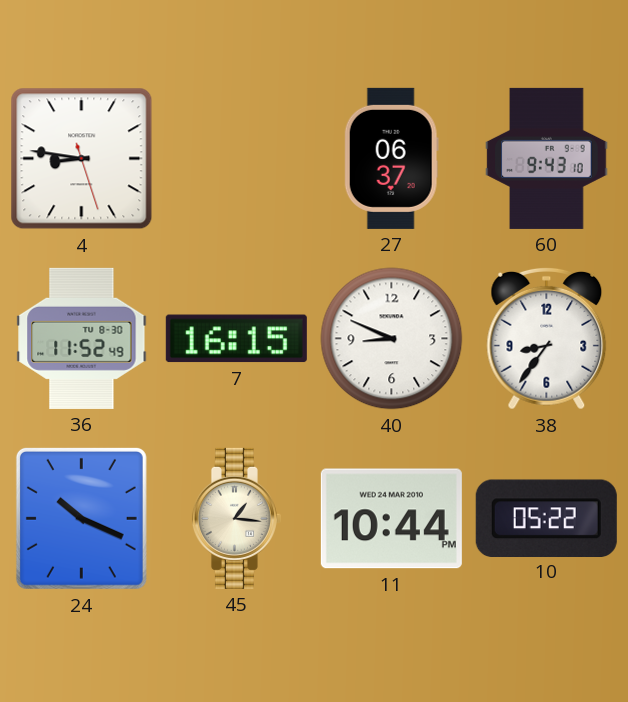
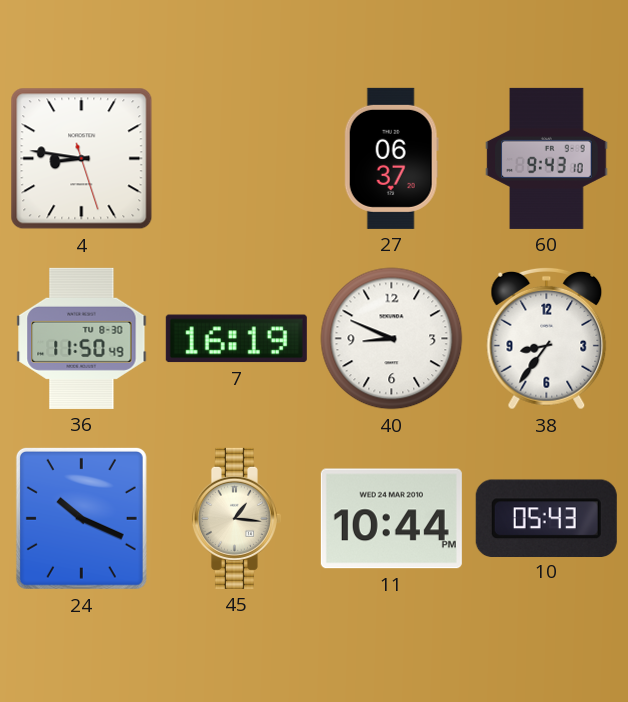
36: 11:52 -> 11:50
7: 16:15 -> 16:19
10: 05:22 -> 05:43
